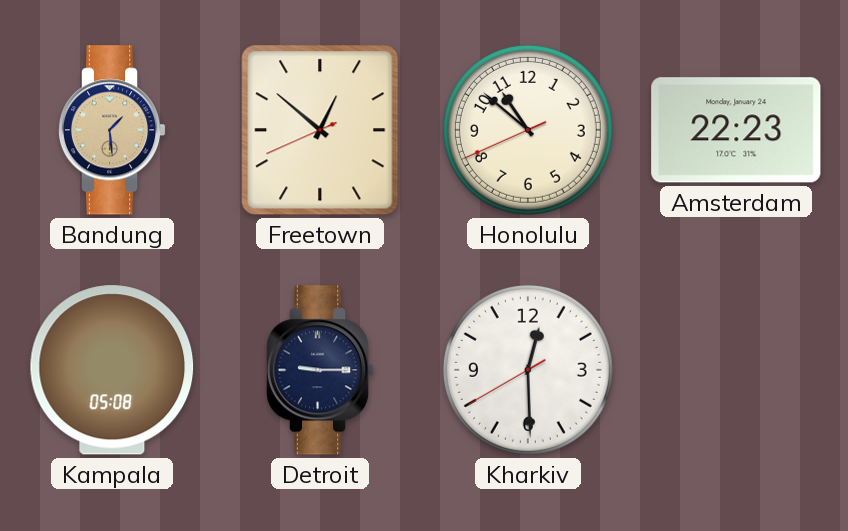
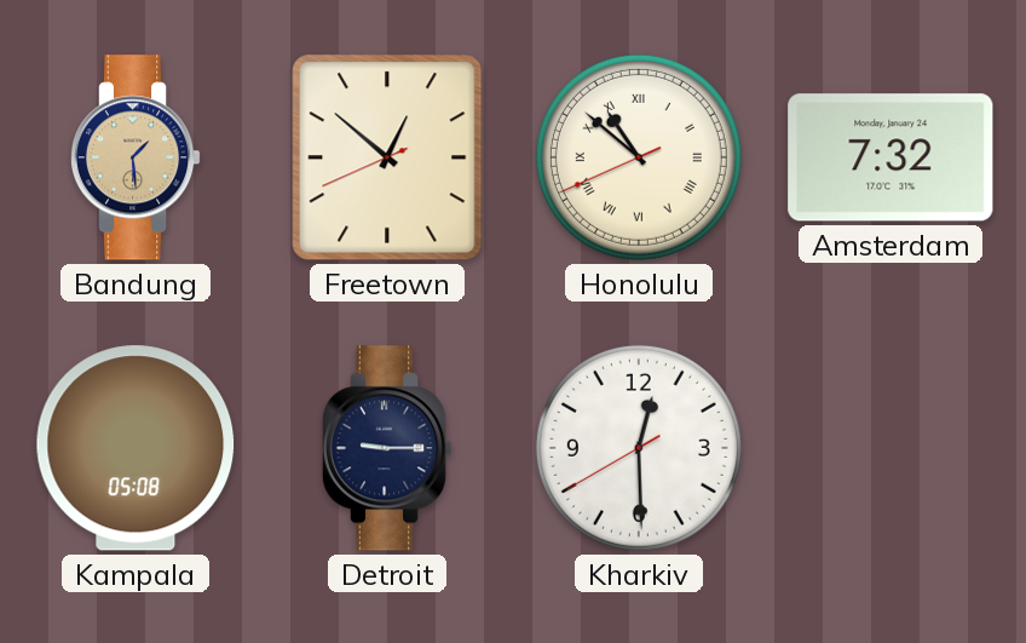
Honolulu numerals: Arabic -> Roman
Amsterdam: 22:23 -> 7:32
